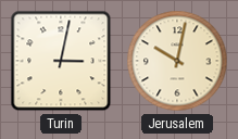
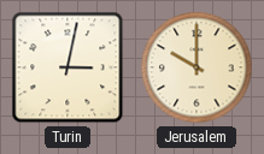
Jerusalem: 10:02 -> 10:00
